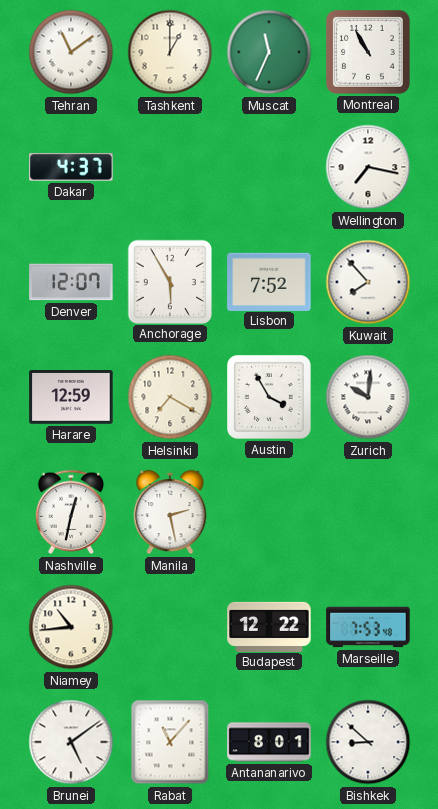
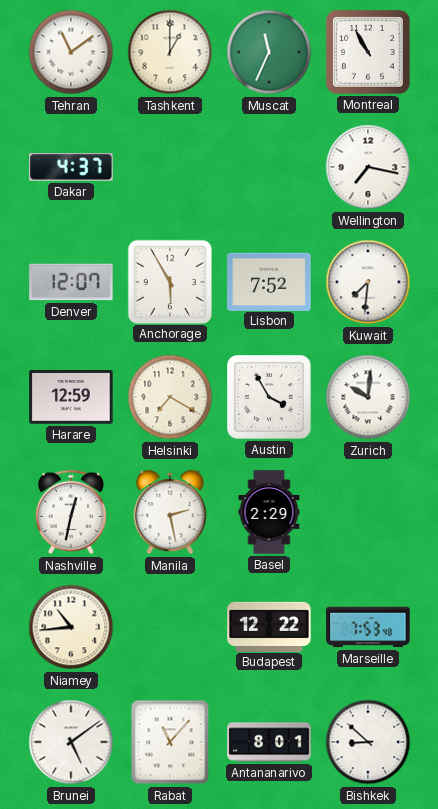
Kuwait: 7:53 -> 7:31
Basel: none -> 2:29
